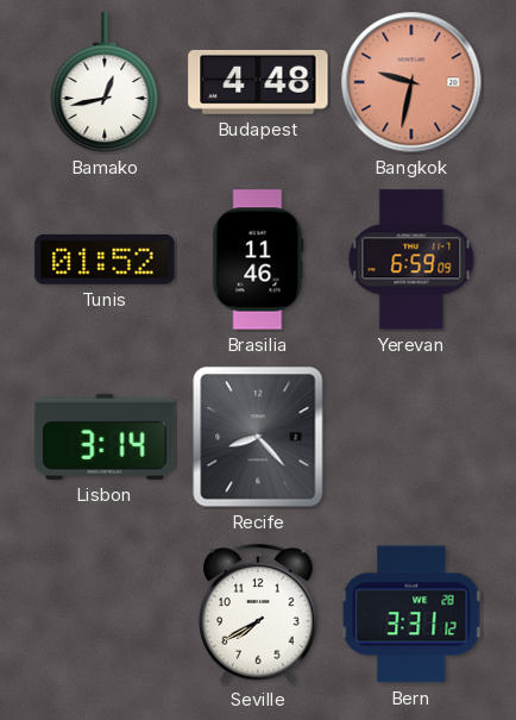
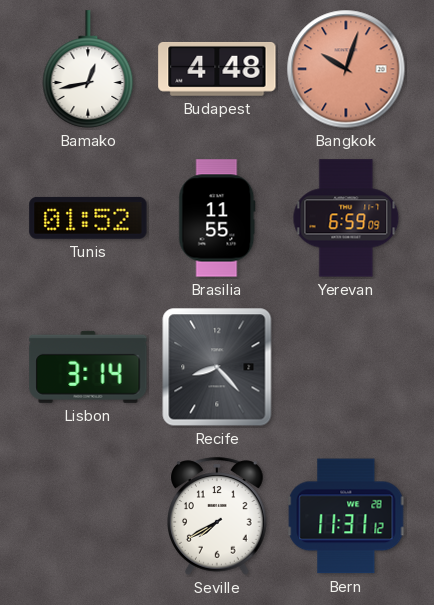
Bangkok: 9:32 -> 10:03
Brasilia: 11:46 -> 11:55
Bern: 3:31 -> 11:31
